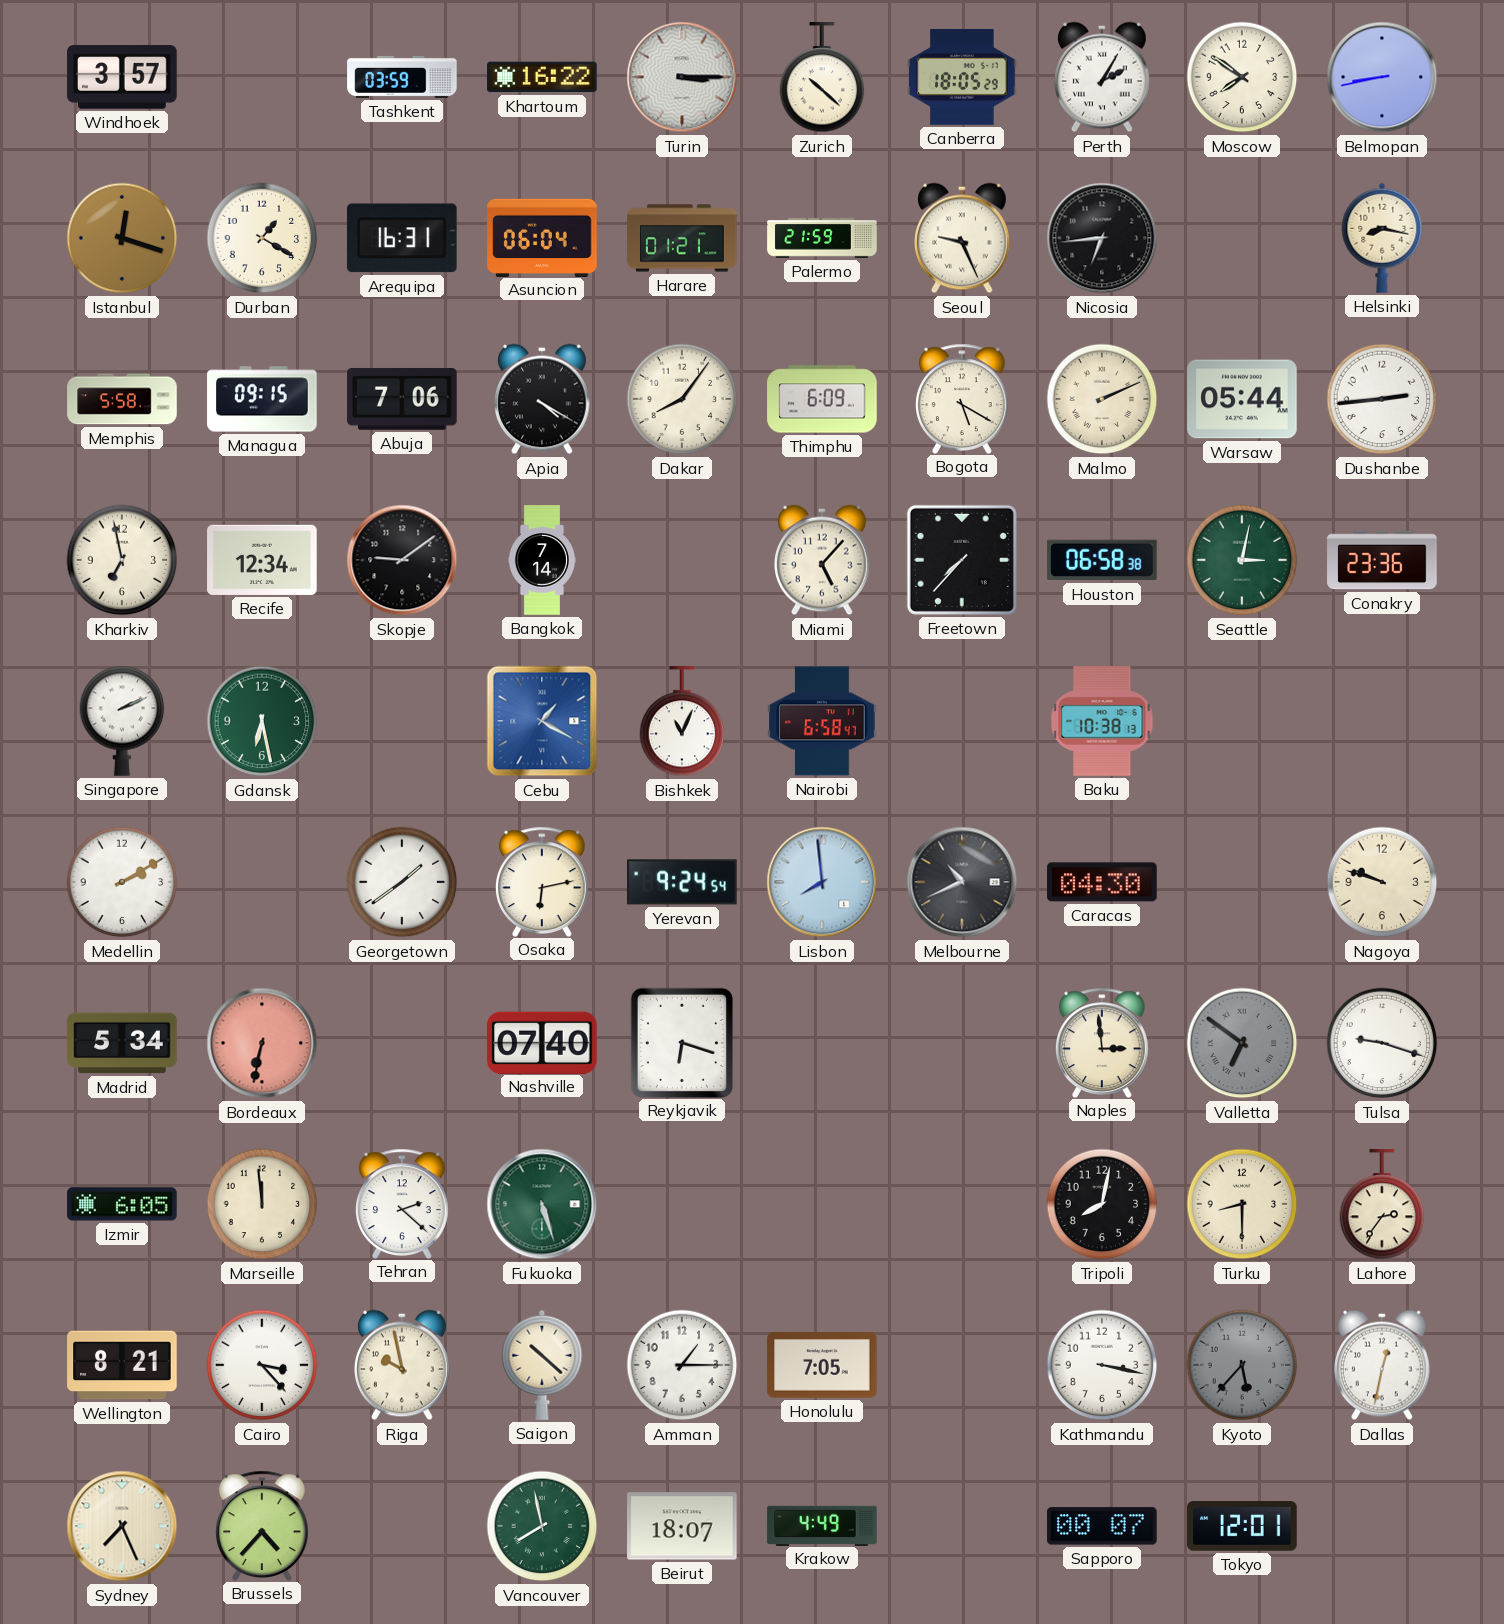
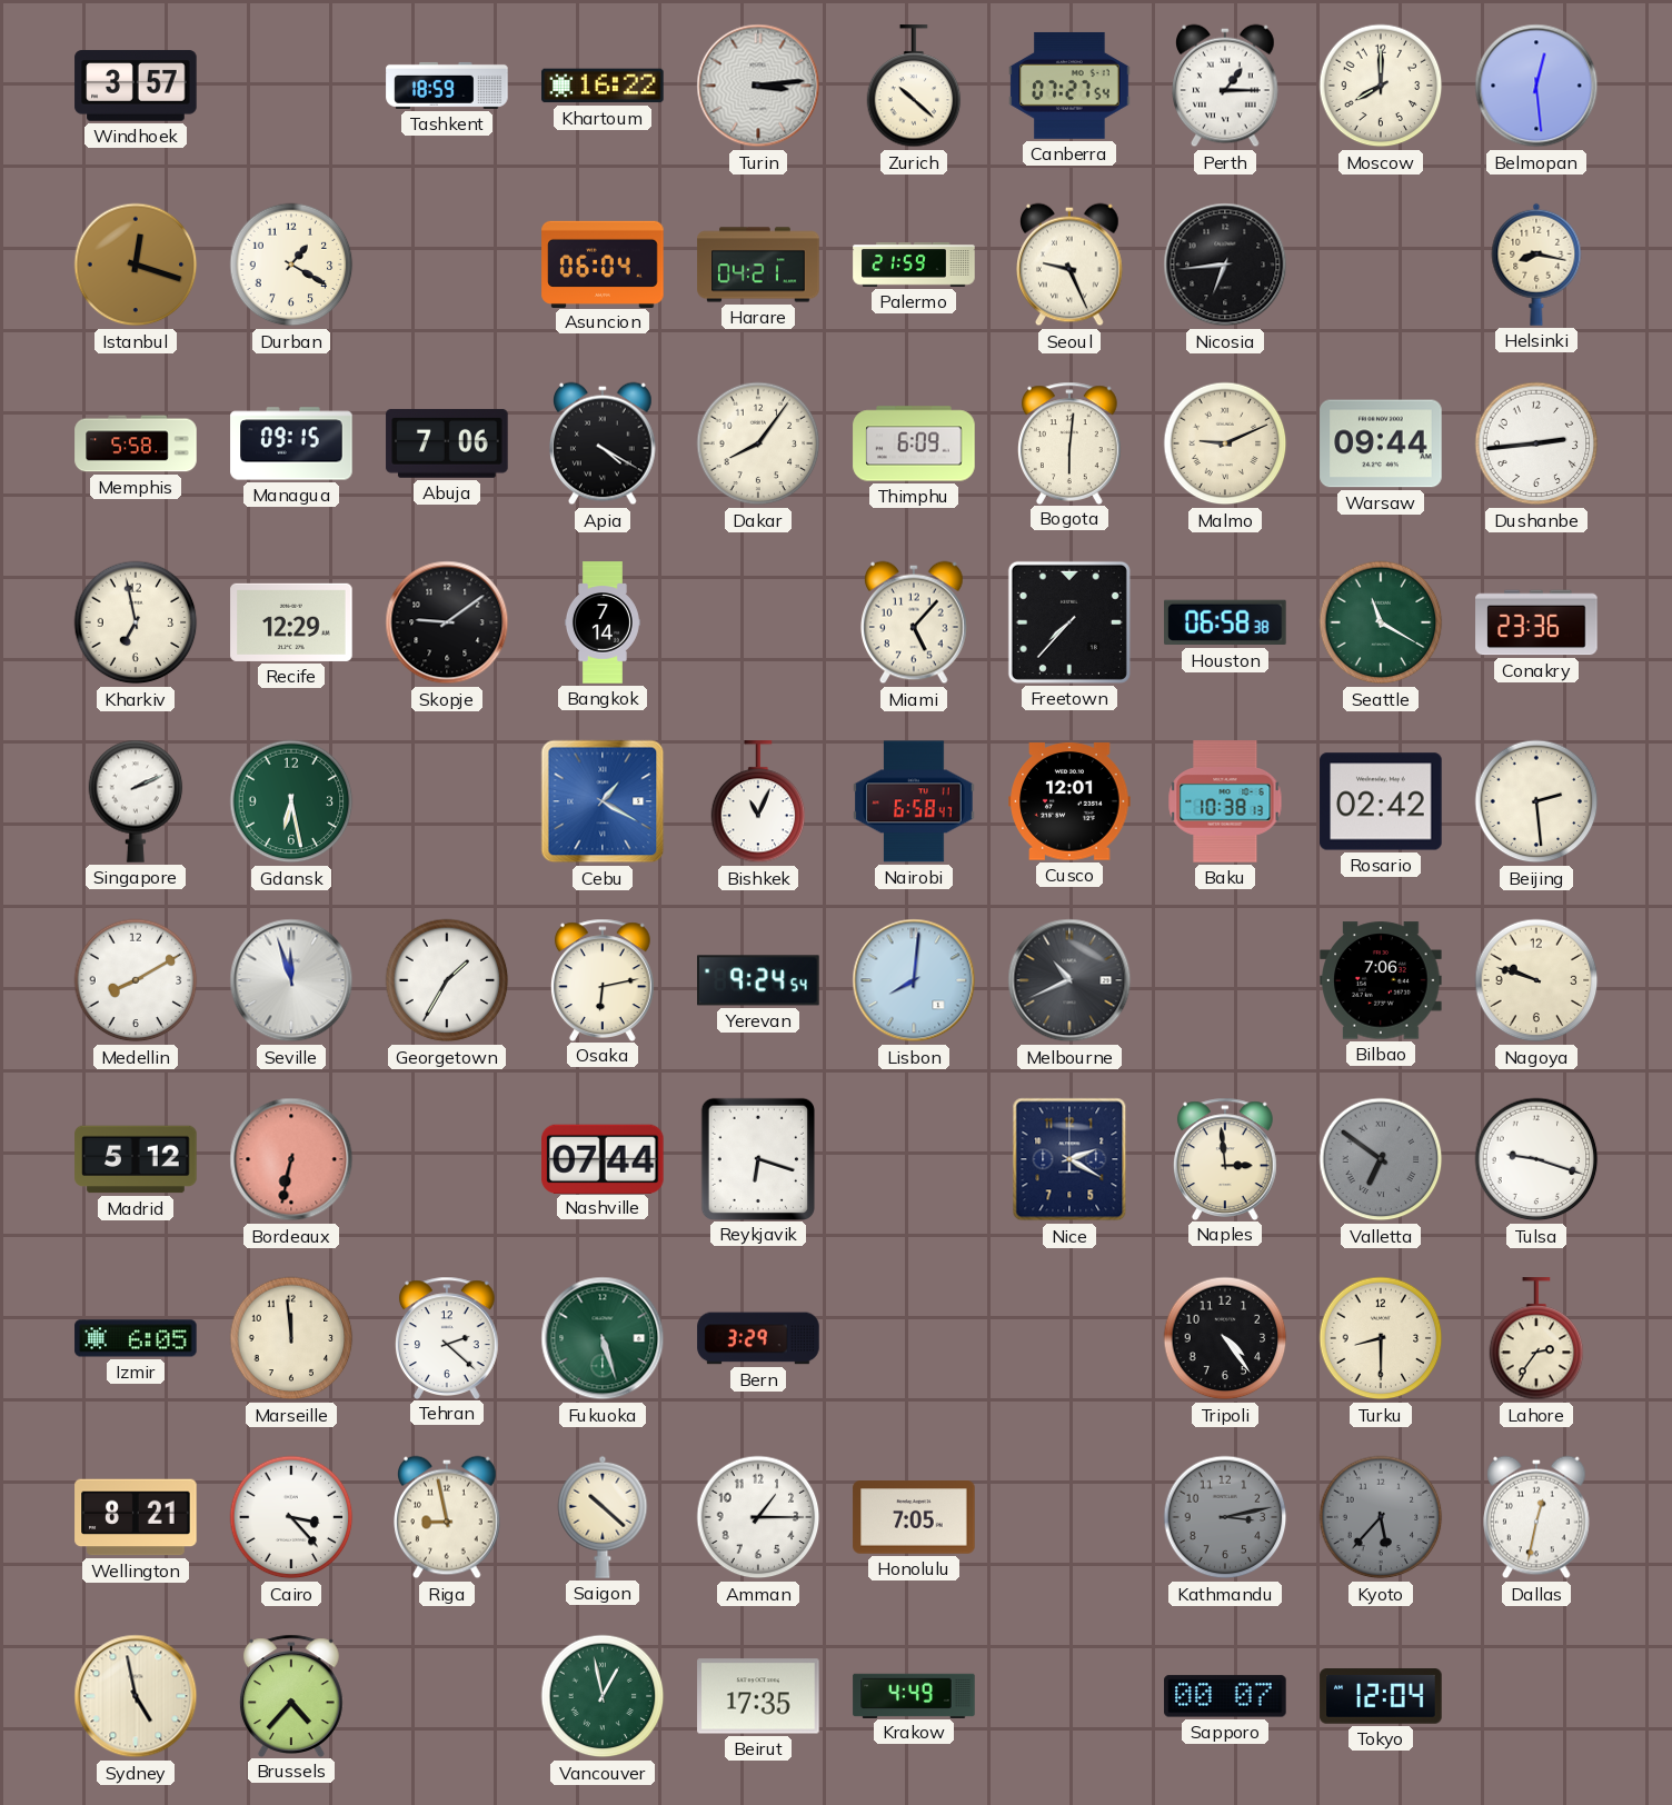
Tashkent: 03:59 -> 18:59
Turin: 3:15 -> 3:14
Canberra: 18:05 -> 07:27
Perth: 2:05 -> 1:15
Moscow: 7:51 -> 8:00
Belmopan: 8:43 -> 12:29
Arequipa: 16:31 -> none
Harare: 01:21 -> 04:21
Bogota: 5:20 -> 6:01
Malmo: 2:11 -> 9:11
Warsaw: 05:44 -> 09:44
Recife: 12:34 -> 12:29
Seattle: 3:02 -> 11:20
Cusco: none -> 12:01
Rosario: none -> 02:42
Beijing: none -> 2:29
Medellin: 2:10 -> 8:10
Seville: none -> 11:57
Georgetown: 1:39 -> 1:35
Lisbon: 7:59 -> 8:01
Caracas: 04:30 -> none
Bilbao: none -> 7:06
Madrid: 5:34 -> 5:12
Nashville: 07:40 -> 07:44
Nice: none -> 2:20
Bern: none -> 3:29
Tripoli: 8:02 -> 4:24
Riga: 9:58 -> 8:58
Kathmandu: 3:17 -> 3:13
Kathmandu dial: white -> grey
Sydney: 7:26 -> 4:58
Vancouver: 7:58 -> 12:58
Beirut: 18:07 -> 17:35
Tokyo: 12:01 -> 12:04
